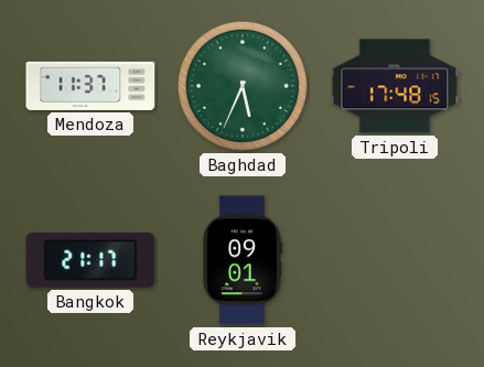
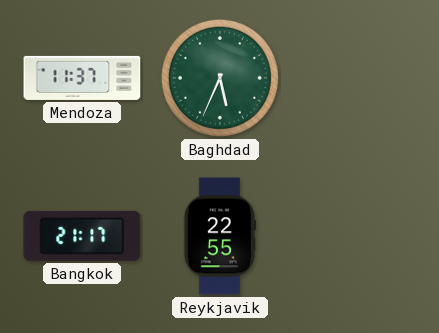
Tripoli: 17:48 -> none
Reykjavik: 09:01 -> 22:55
